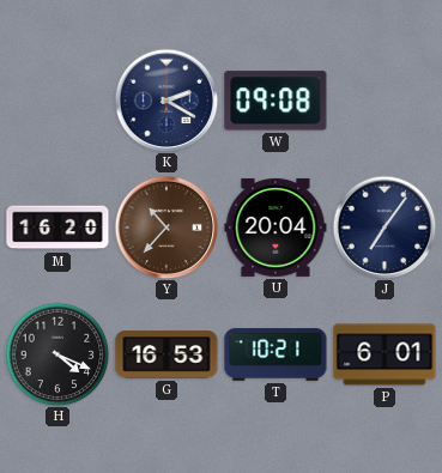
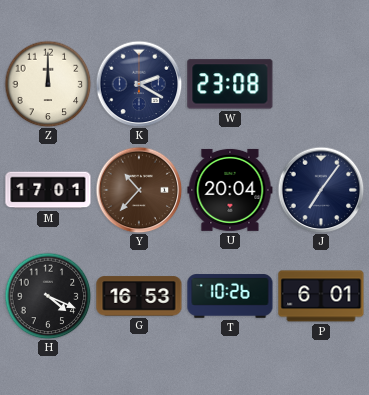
Z: none -> 12:00
W: 09:08 -> 23:08
M: 16:20 -> 17:01
T: 10:21 -> 10:26
